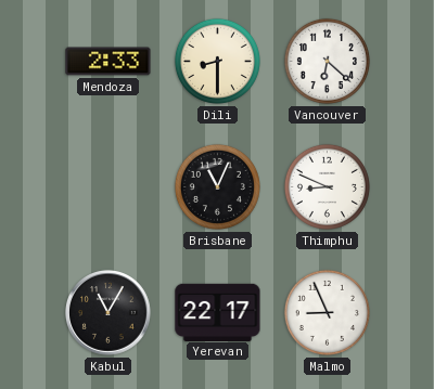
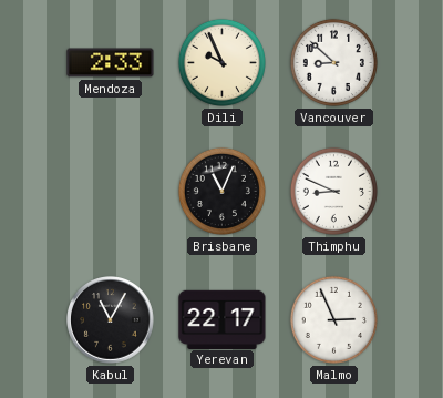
Dili: 8:30 -> 9:56
Vancouver: 6:22 -> 8:52
Malmo: 8:56 -> 2:56
